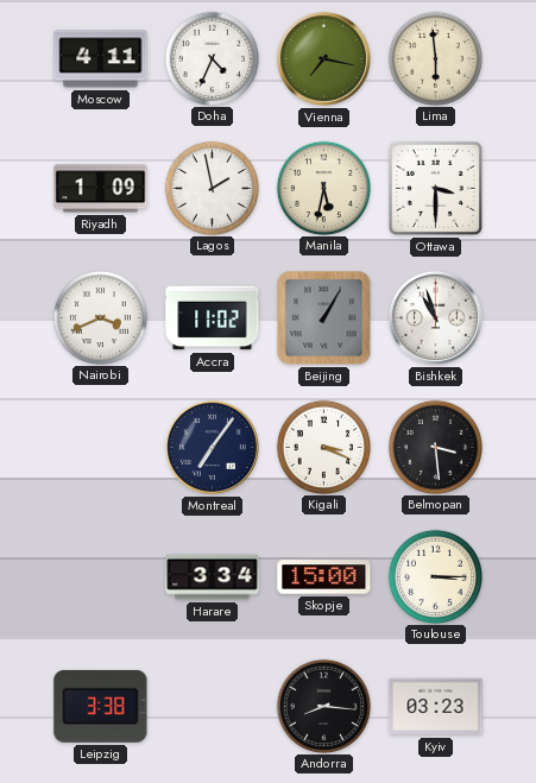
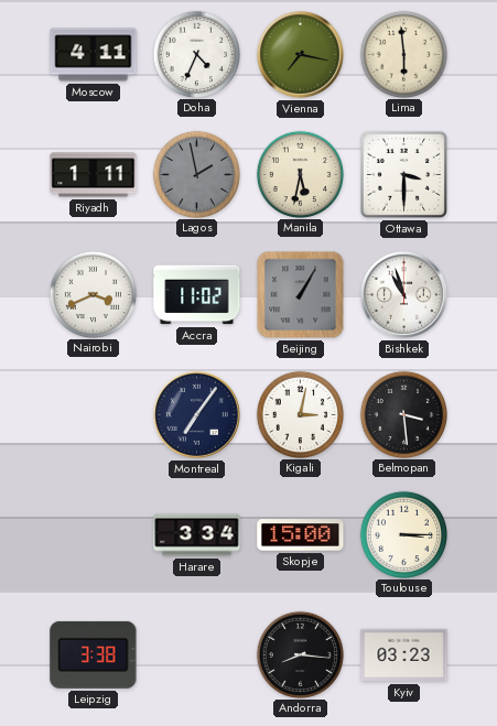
Riyadh: 1:09 -> 1:11
Lagos dial: white -> grey
Kigali: 3:19 -> 3:02
